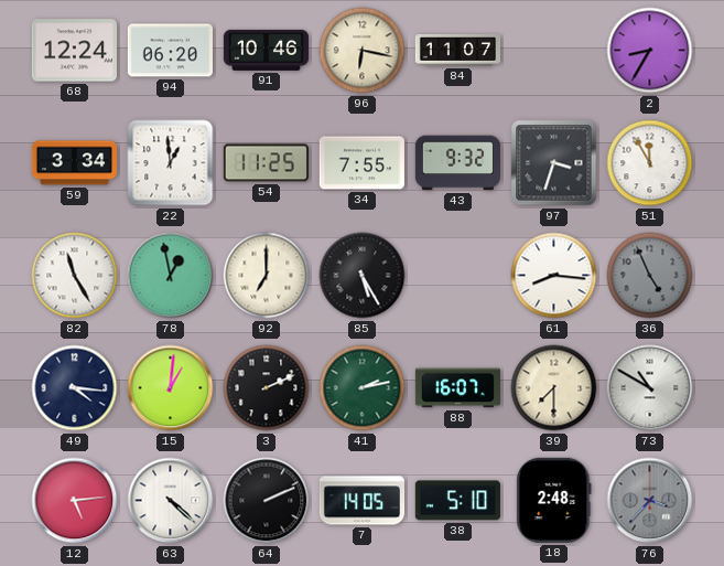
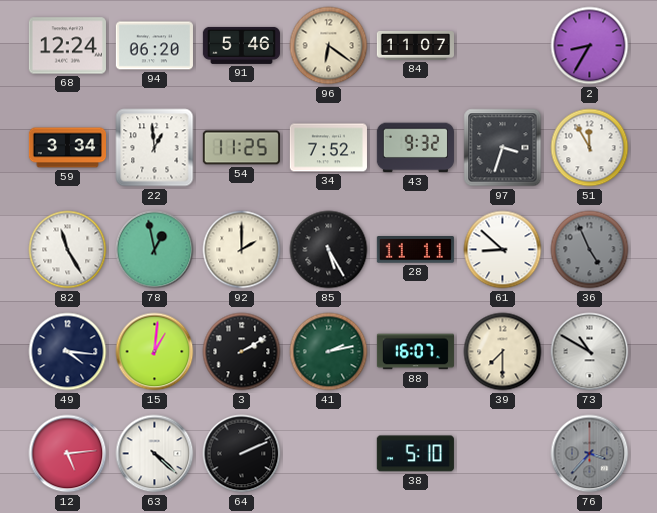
91: 10:46 -> 5:46
96: 6:17 -> 6:21
34: 7:55 -> 7:52
92: 7:00 -> 2:00
28: none -> 11:11
61: 8:16 -> 8:52
3: 2:11 -> 2:10
7: 14:05 -> none
18: 2:48 -> none
